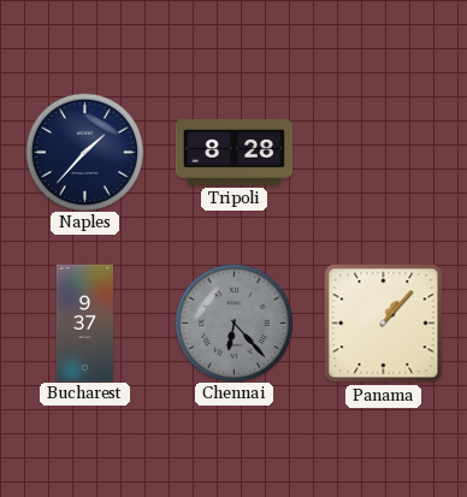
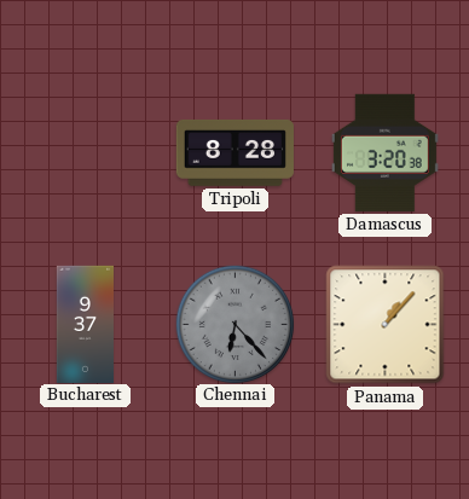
Naples: 1:37 -> none
Damascus: none -> 3:20
